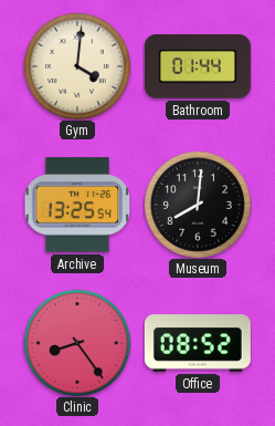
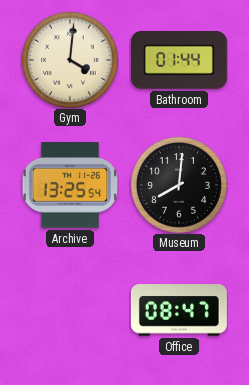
Clinic: 8:24 -> none
Office: 08:52 -> 08:47
